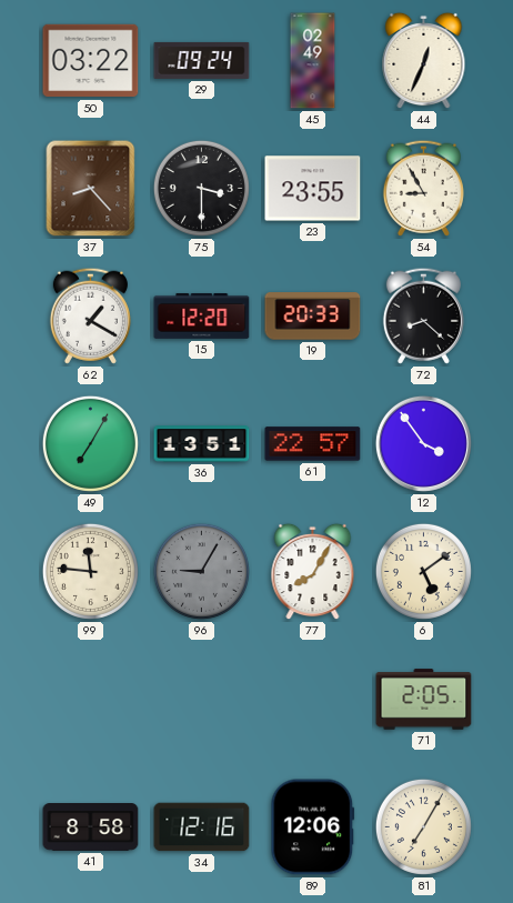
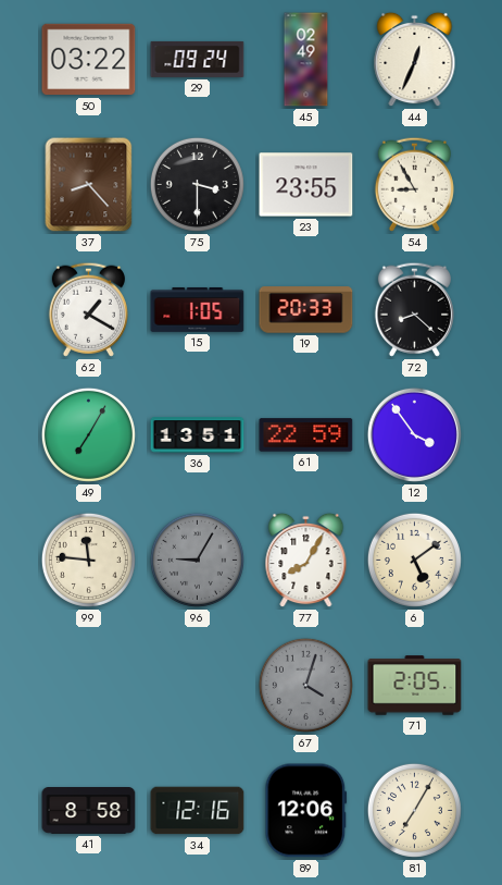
15: 12:20 -> 1:05
61: 22:57 -> 22:59
67: none -> 4:03
